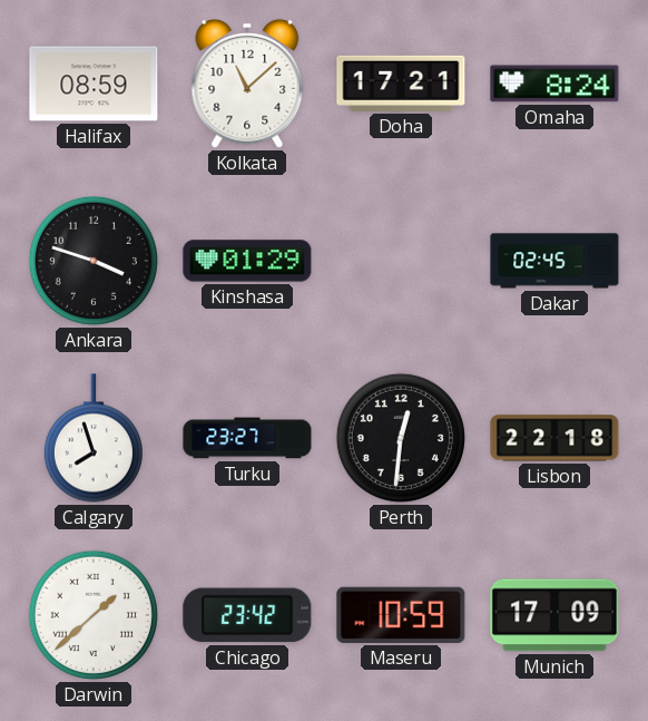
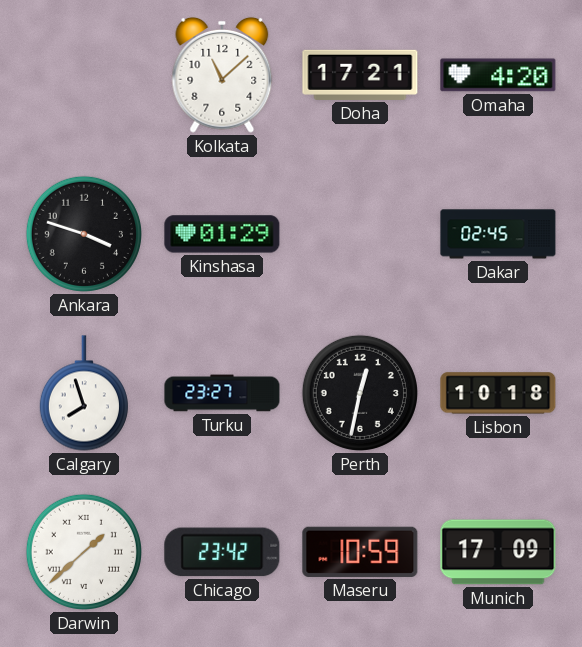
Halifax: 08:59 -> none
Omaha: 8:24 -> 4:20
Perth: 12:31 -> 12:32
Lisbon: 22:18 -> 10:18
